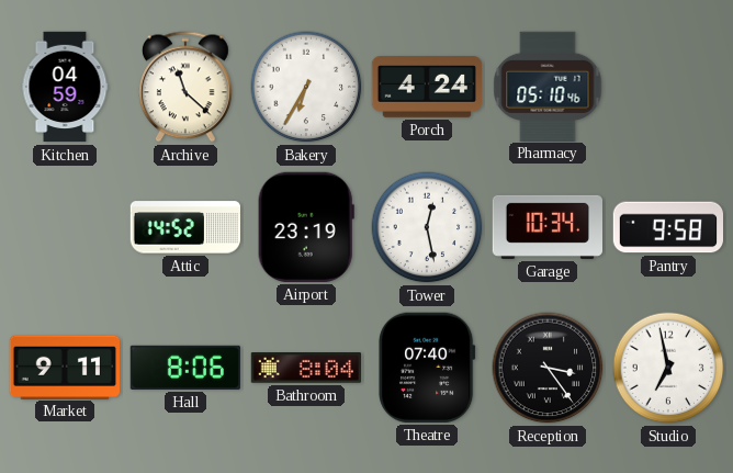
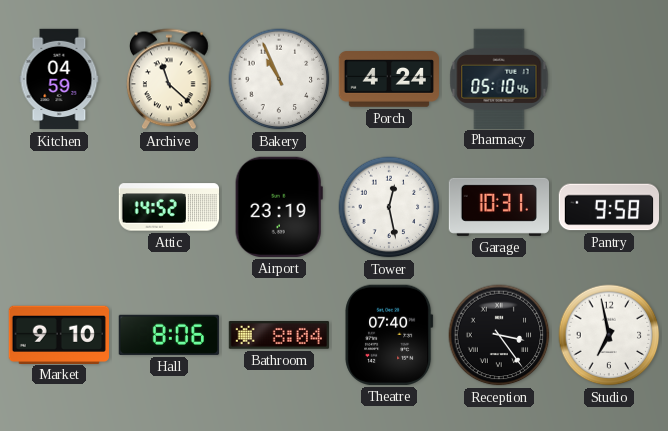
Bakery: 6:35 -> 10:56
Garage: 10:34 -> 10:31
Market: 9:11 -> 9:10
